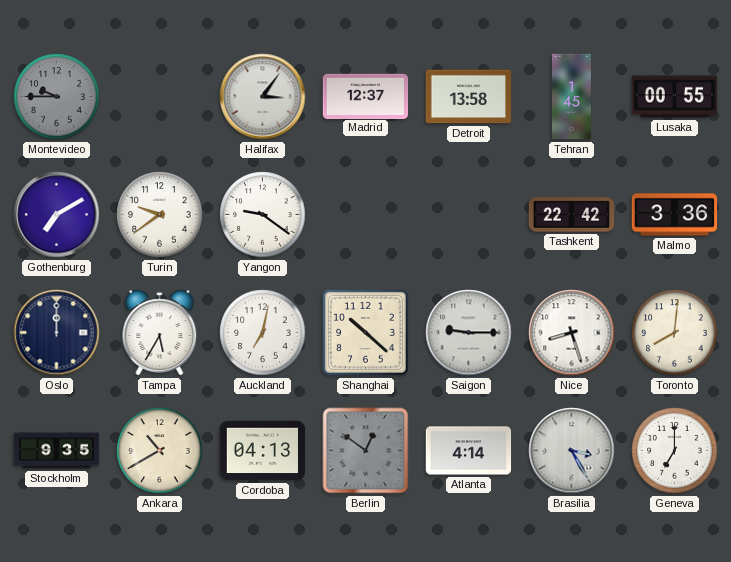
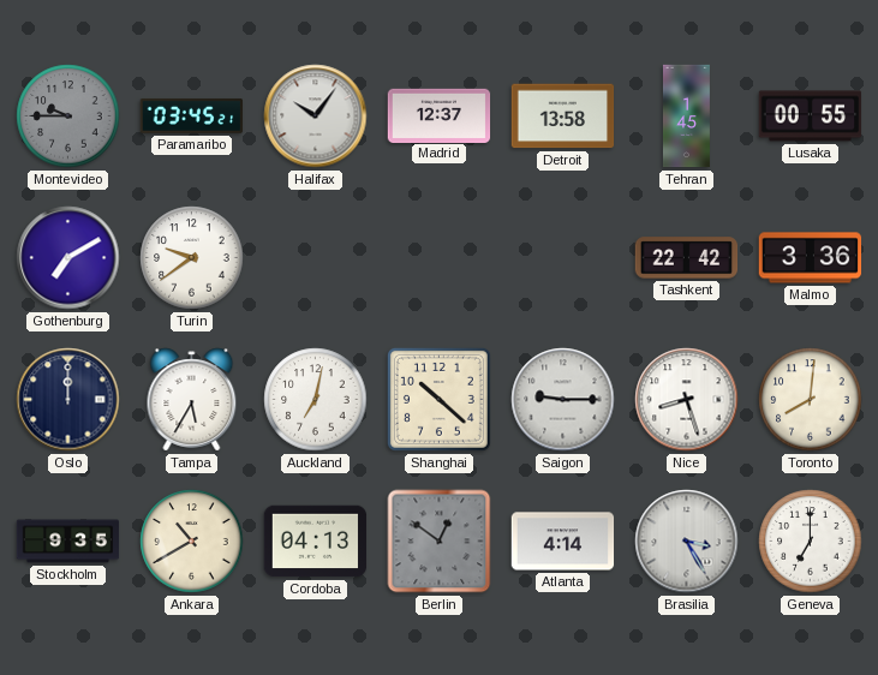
Paramaribo: none -> 03:45
Halifax: 3:06 -> 10:06
Yangon: 9:21 -> none
